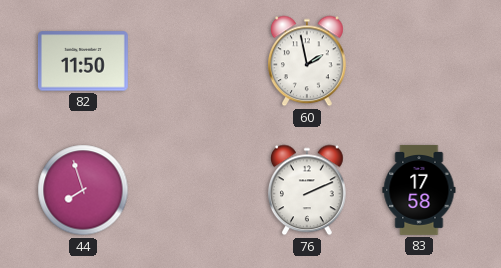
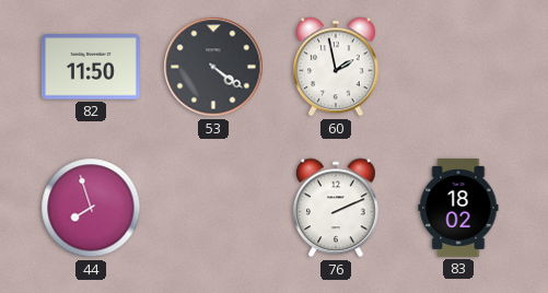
53: none -> 4:21
83: 17:58 -> 18:02
